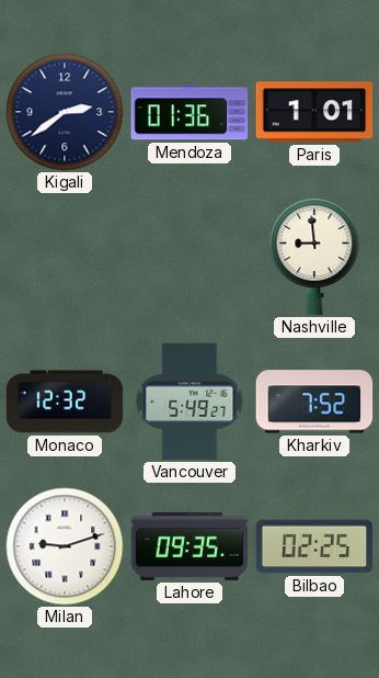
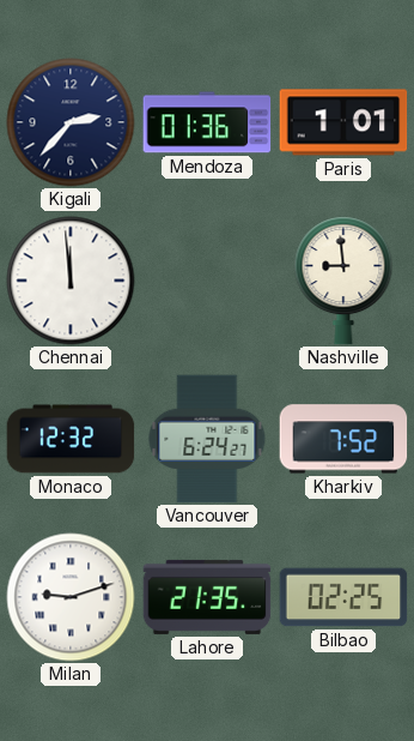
Kigali: 2:39 -> 2:37
Chennai: none -> 11:59
Vancouver: 5:49 -> 6:24
Lahore: 09:35 -> 21:35
